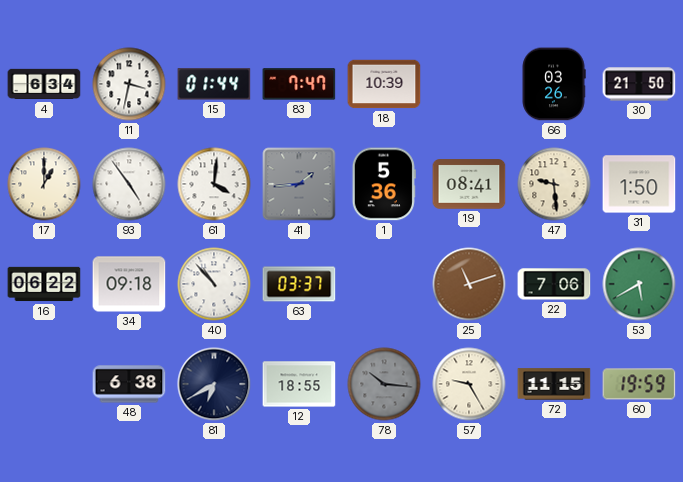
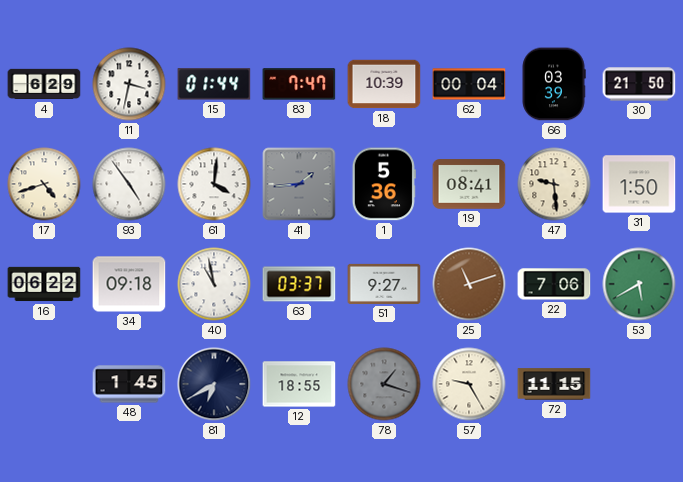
4: 6:34 -> 6:29
62: none -> 00:04
66: 03:26 -> 03:39
17: 1:00 -> 4:42
40: 10:53 -> 10:58
51: none -> 9:27
48: 6:38 -> 1:45
78: 10:16 -> 1:18
60: 19:59 -> none
